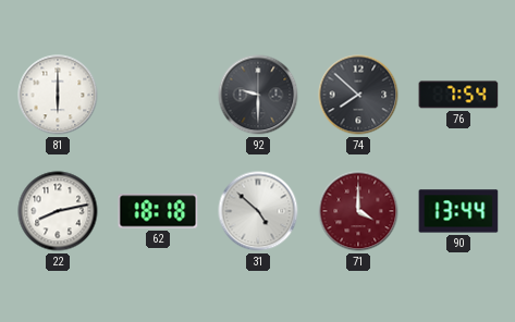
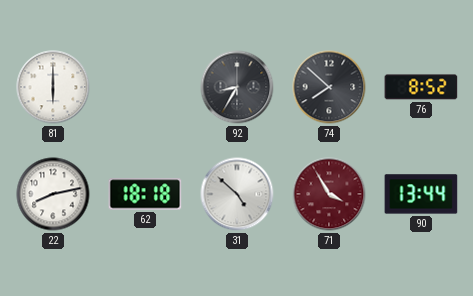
92: 9:30 -> 8:35
76: 7:54 -> 8:52
71: 4:00 -> 3:55
